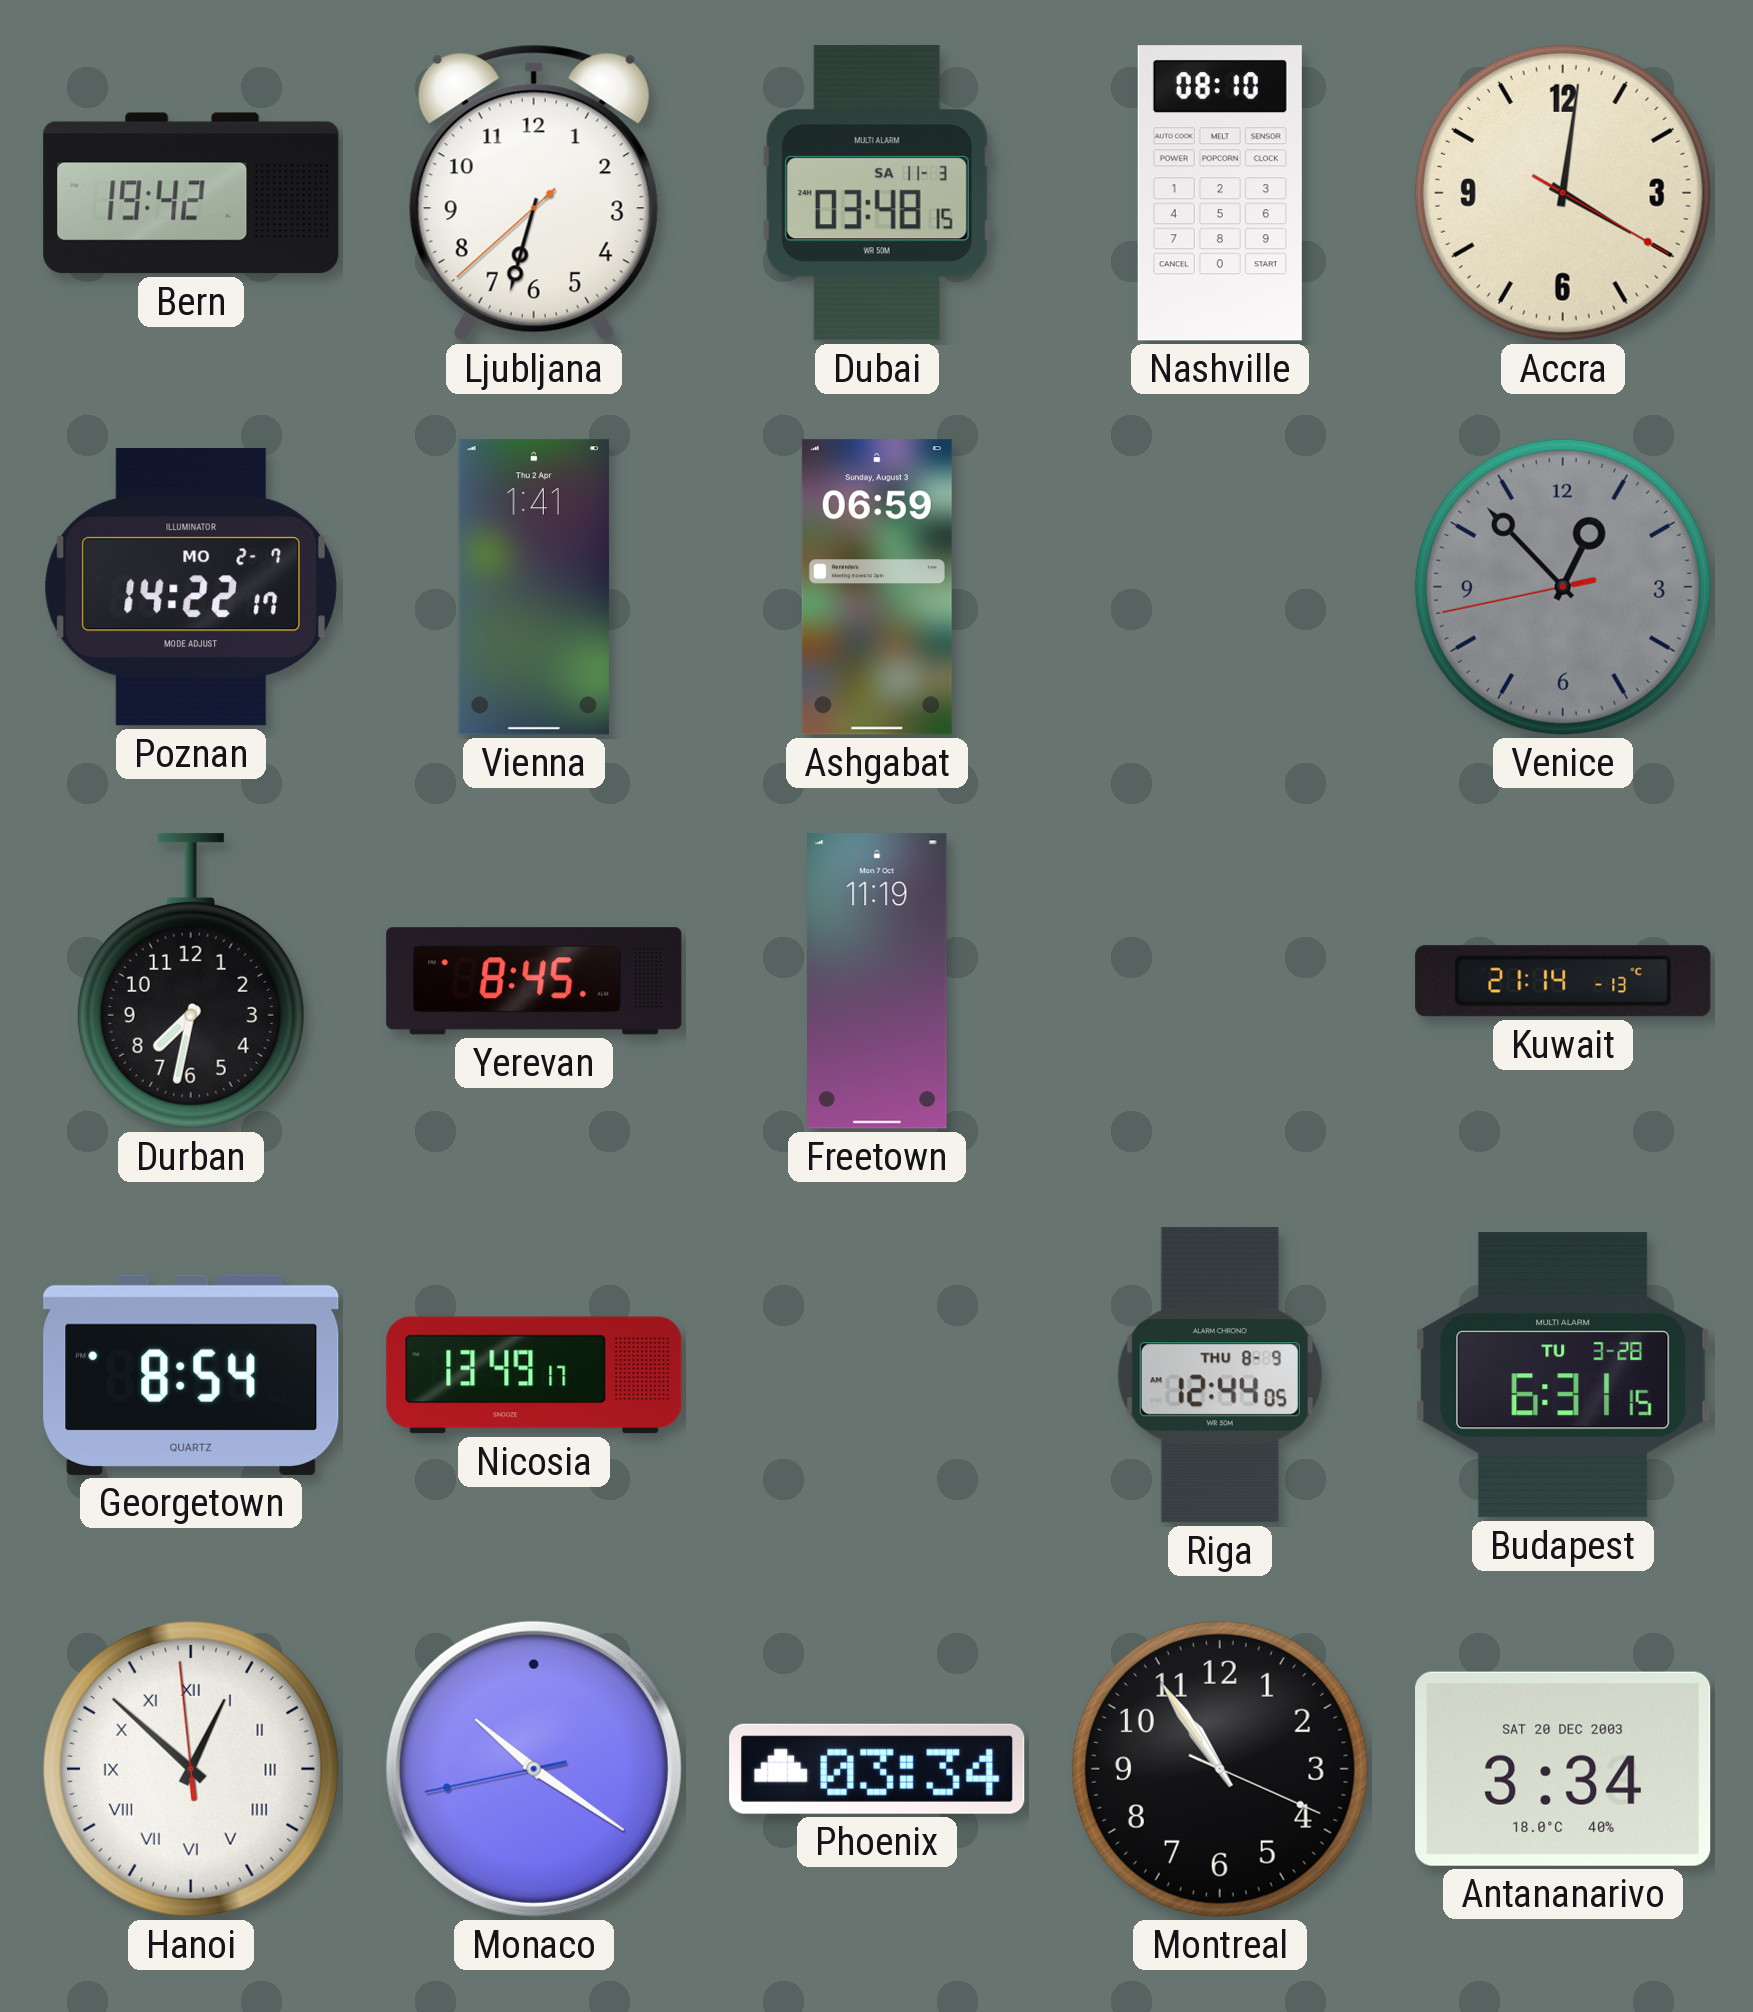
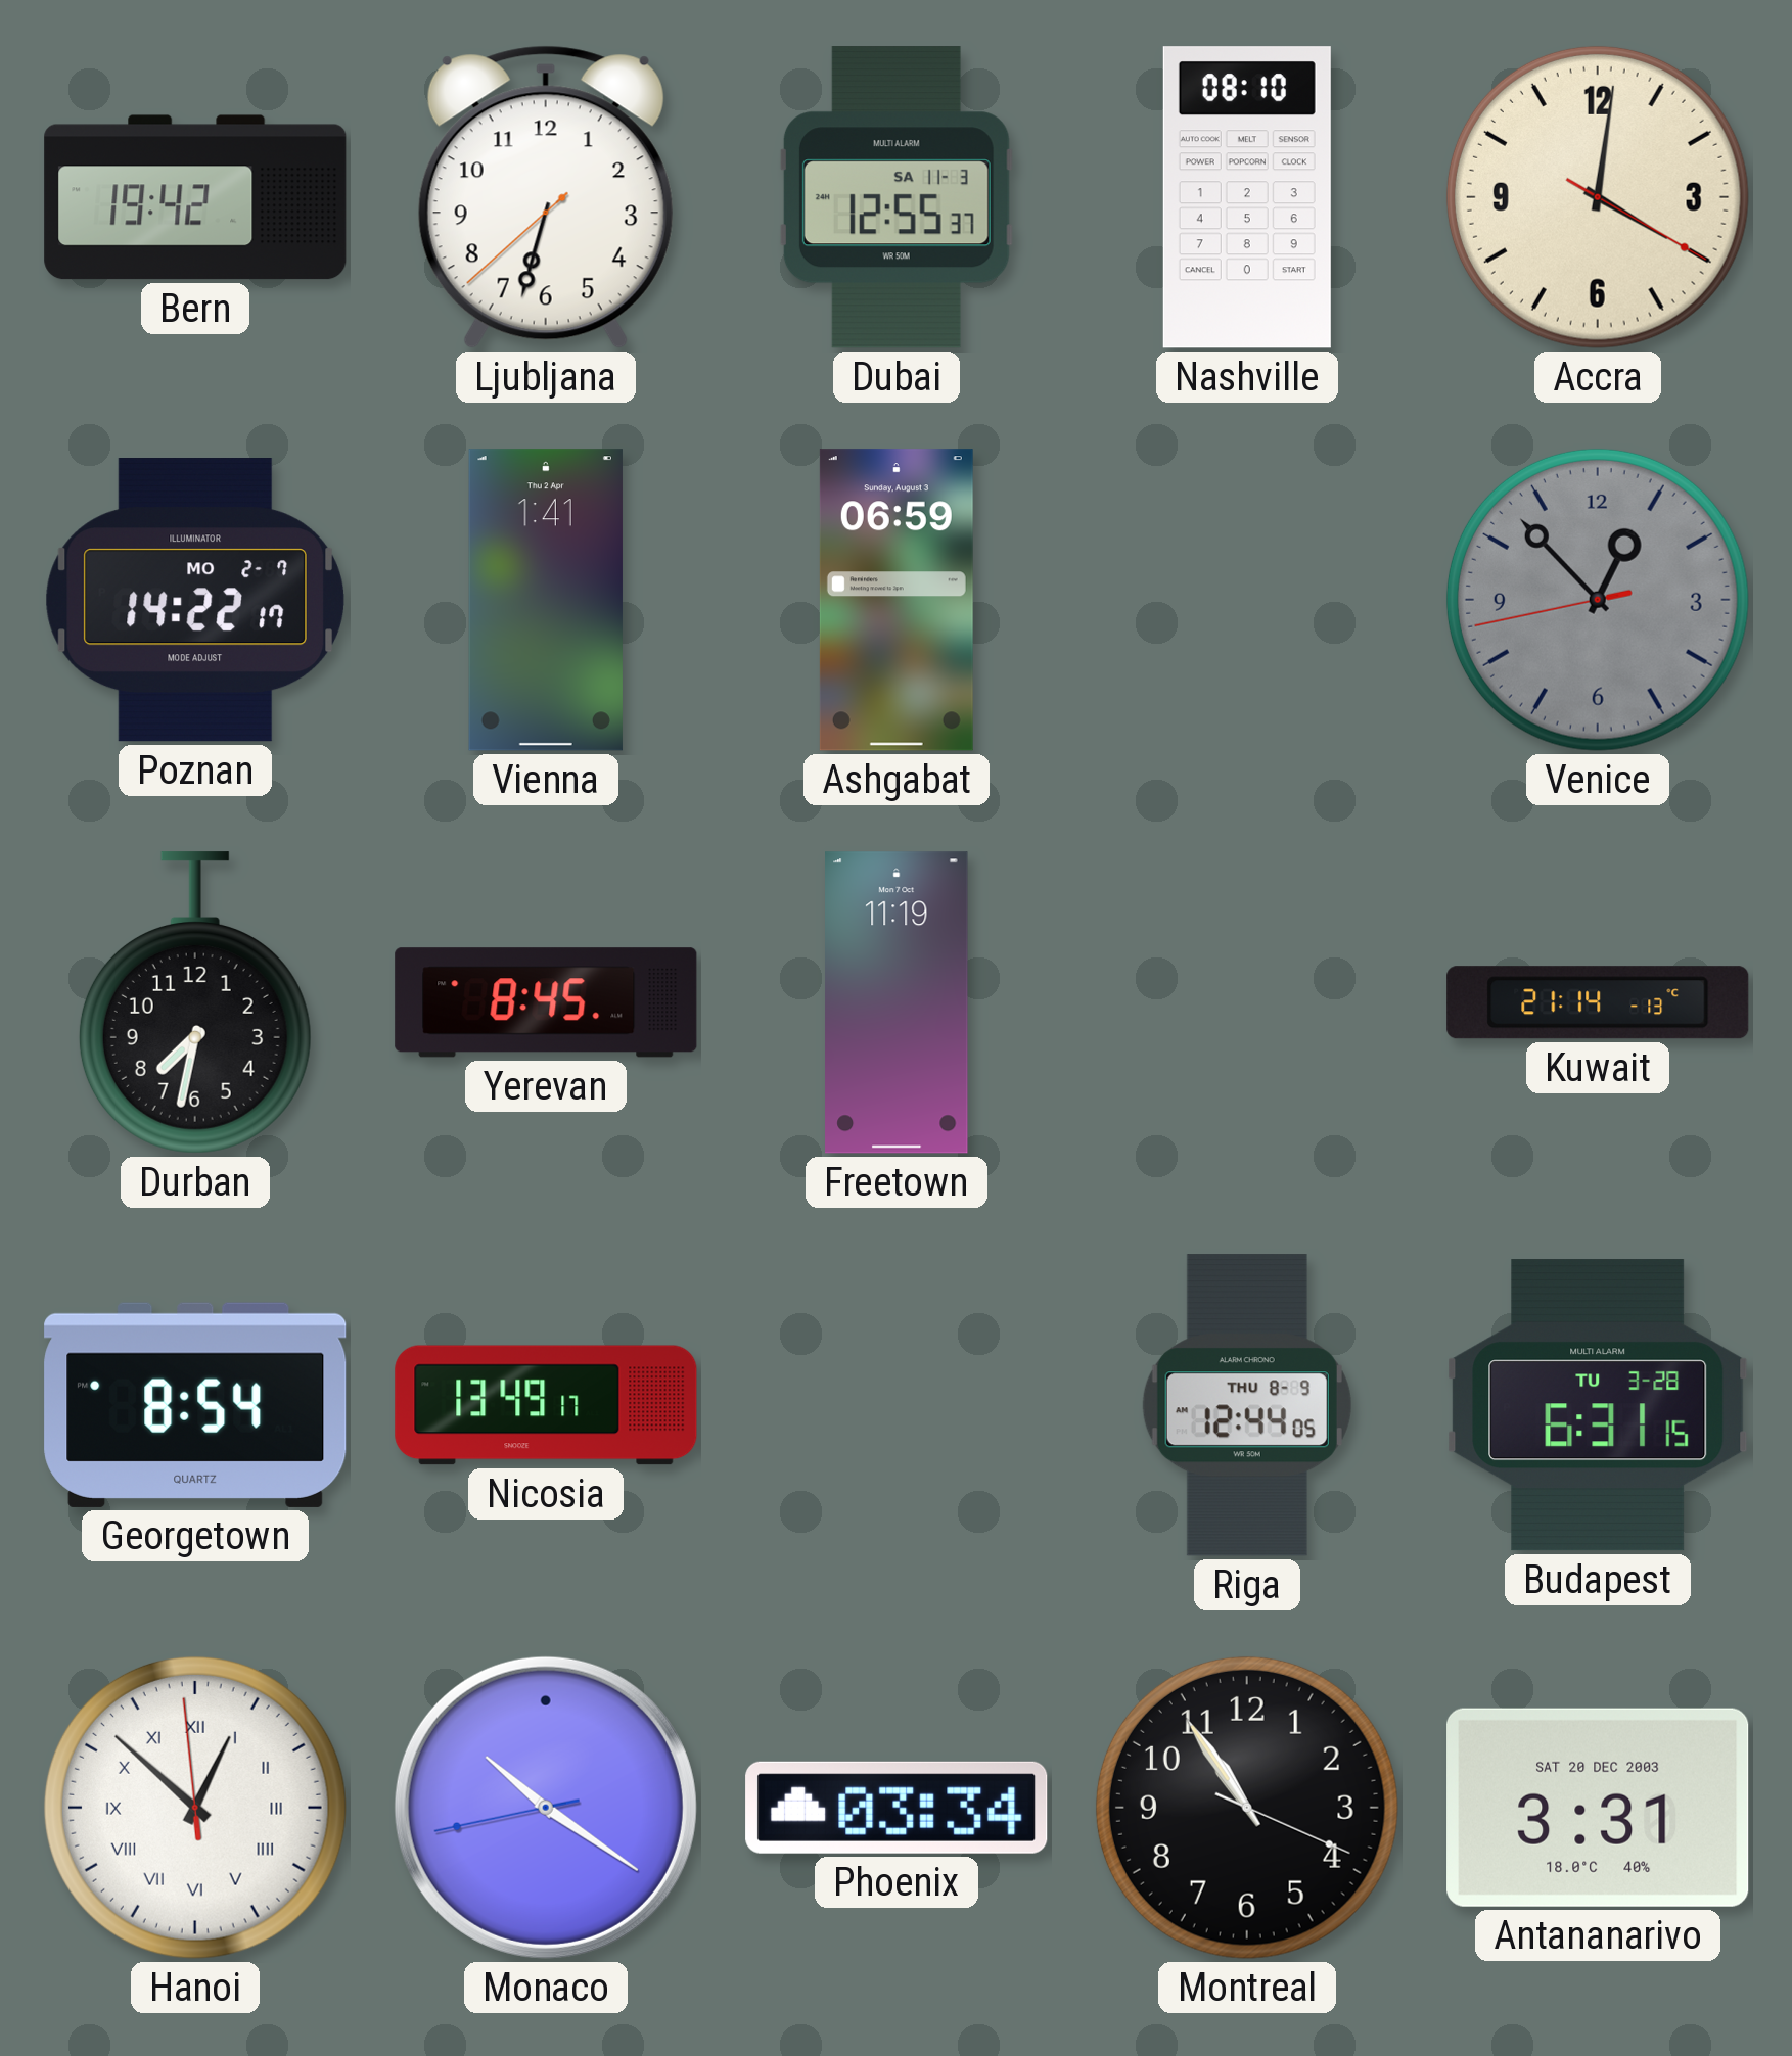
Dubai: 03:48 -> 12:55
Antananarivo: 3:34 -> 3:31
